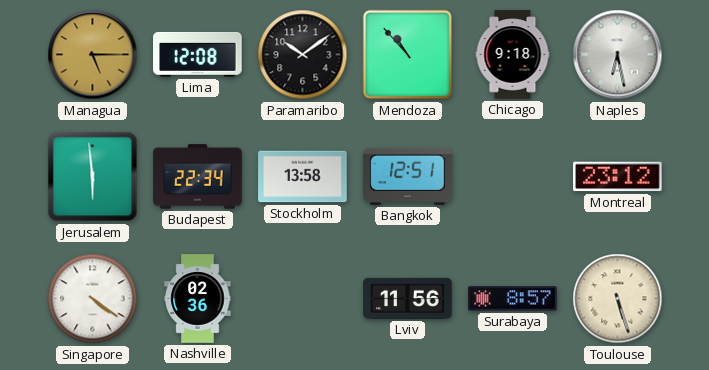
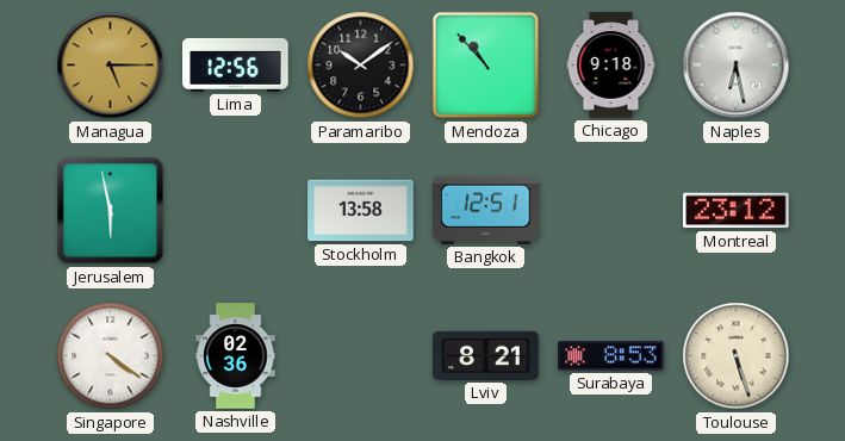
Lima: 12:08 -> 12:56
Jerusalem: 5:59 -> 5:58
Budapest: 22:34 -> none
Lviv: 11:56 -> 8:21
Surabaya: 8:57 -> 8:53
